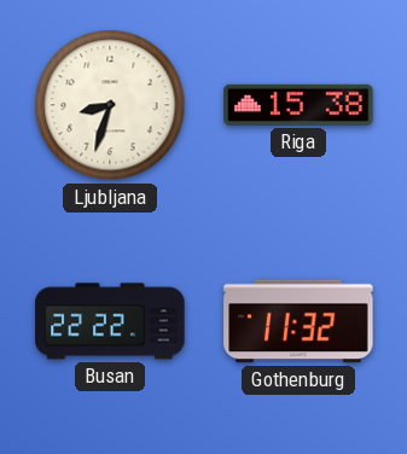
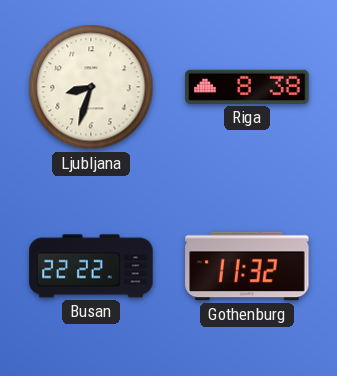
Riga: 15:38 -> 8:38
